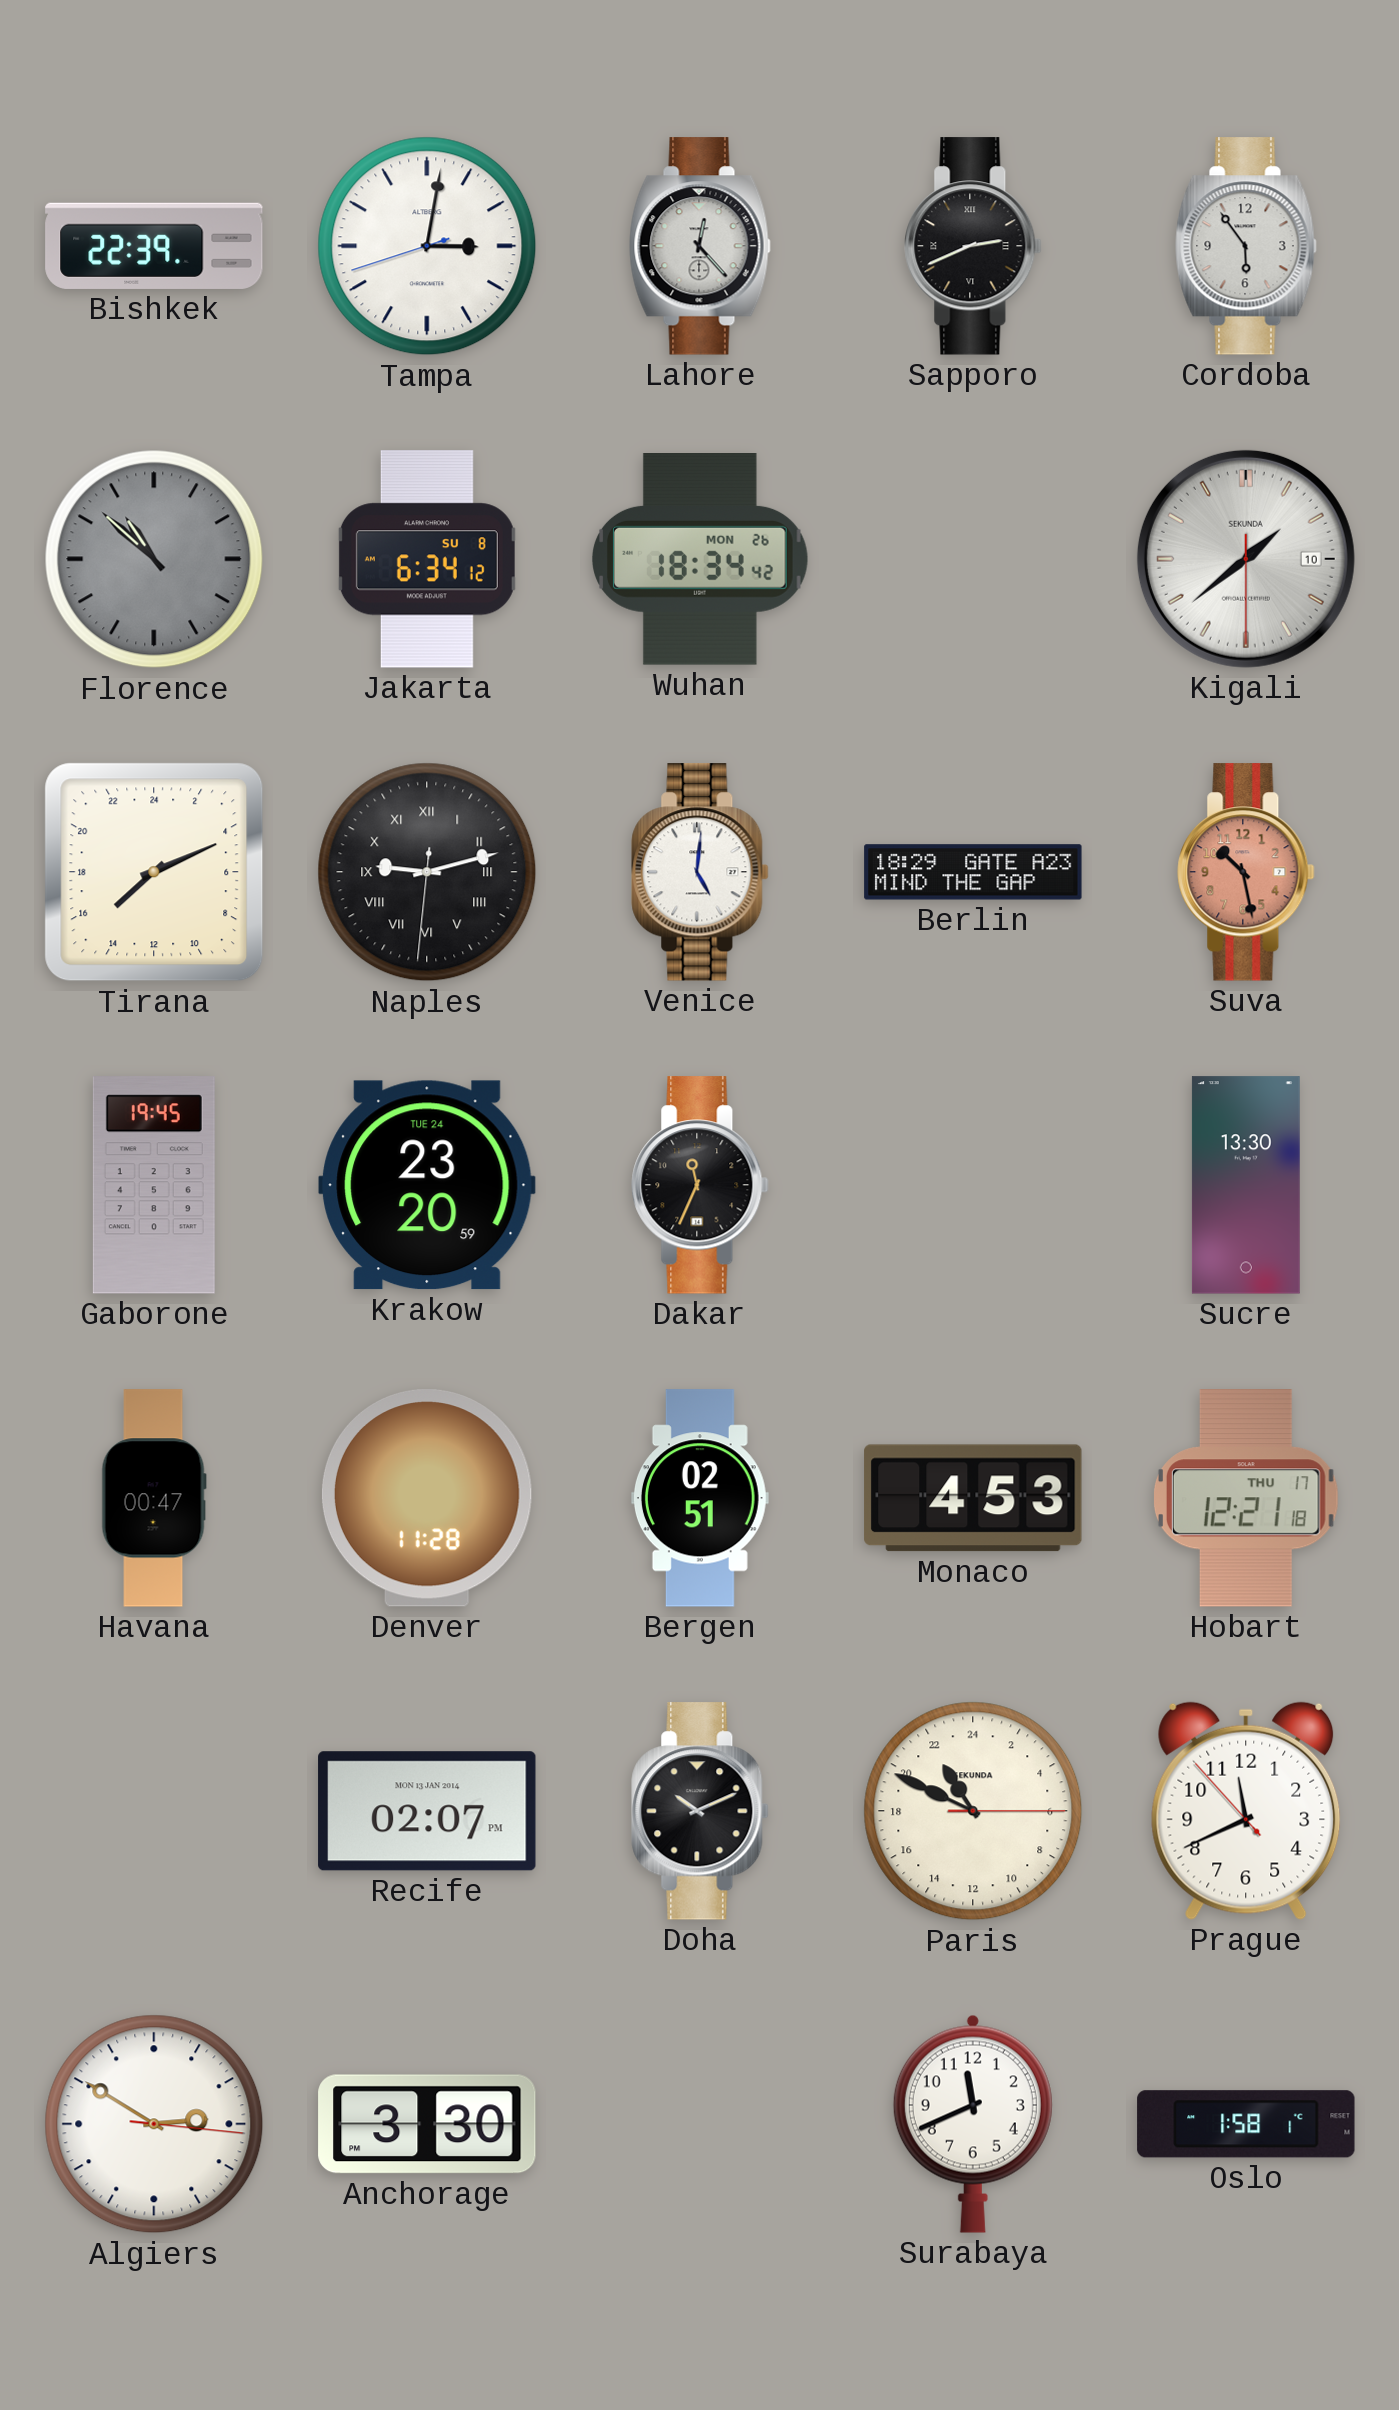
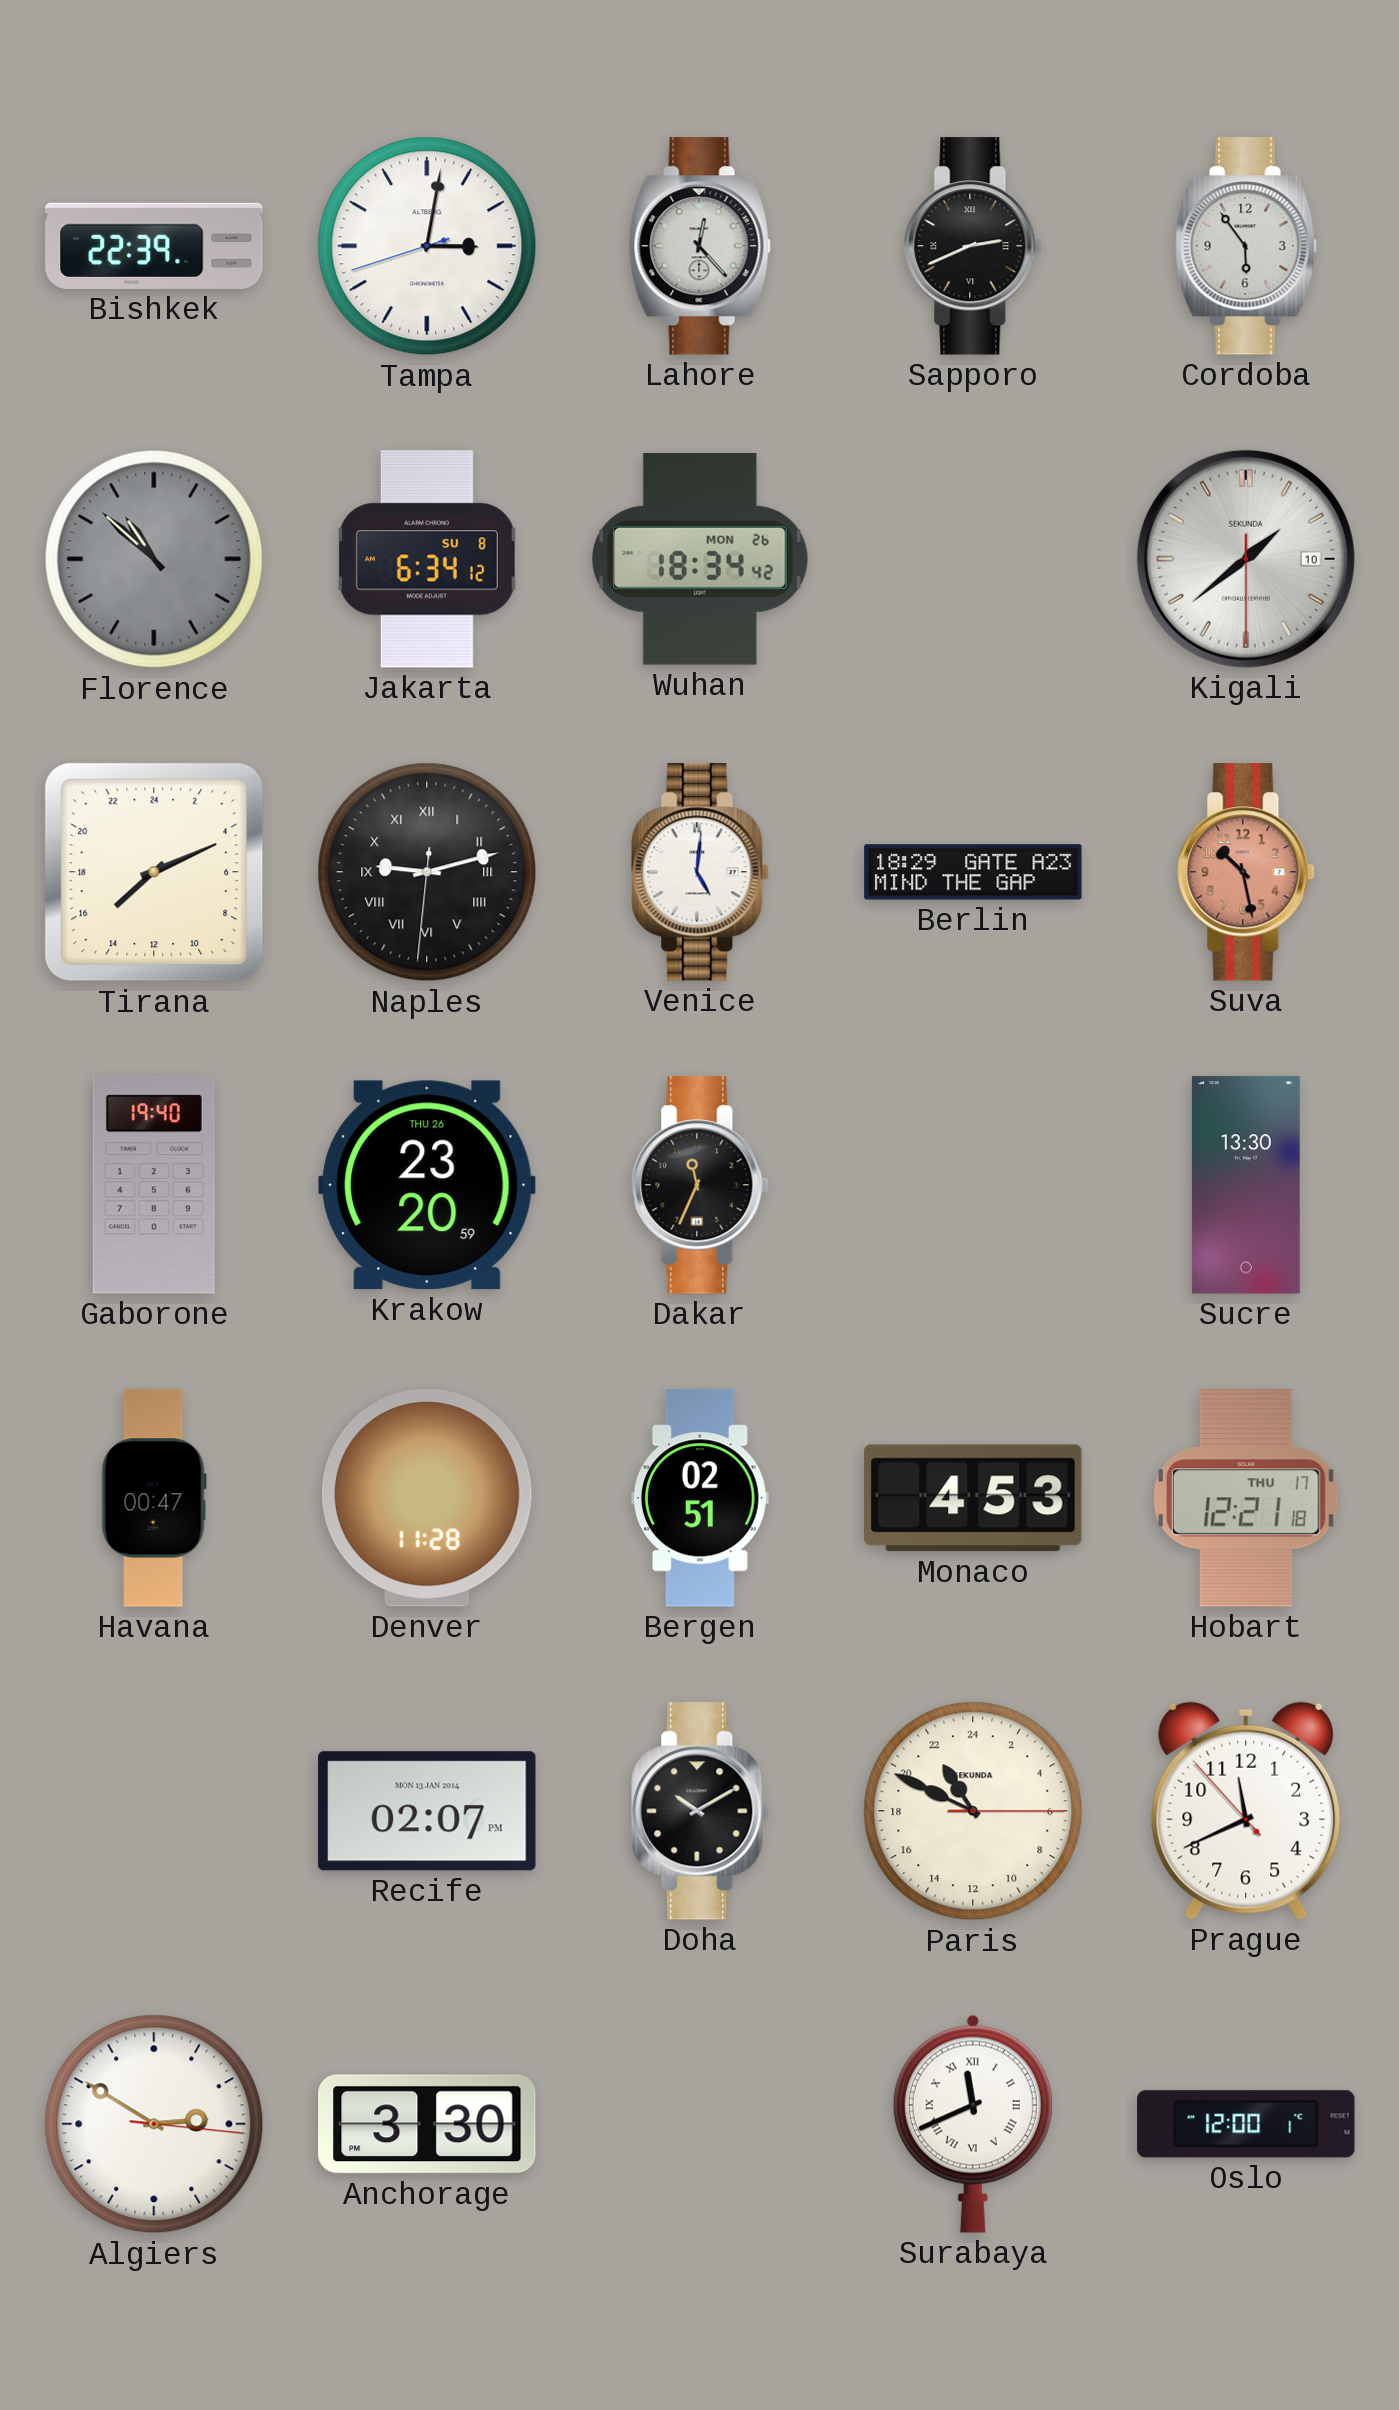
Gaborone: 19:45 -> 19:40
Krakow date: TUE 24 -> THU 26
Doha: 10:11 -> 10:10
Surabaya numerals: Arabic -> Roman
Oslo: 1:58 -> 12:00
